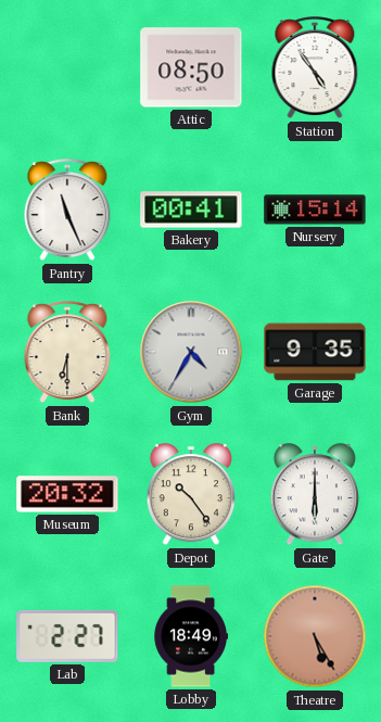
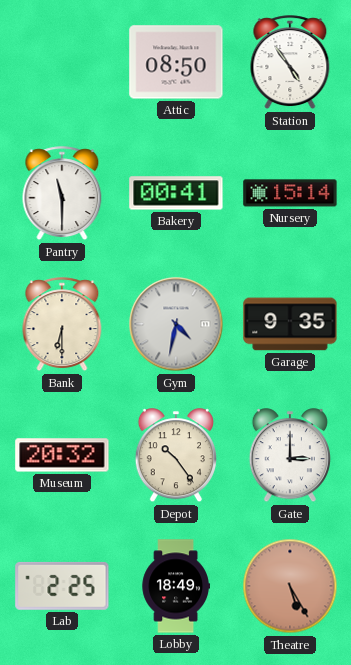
Pantry: 11:26 -> 11:30
Gym: 4:35 -> 4:32
Gate: 6:00 -> 3:00
Lab: 2:27 -> 2:25
